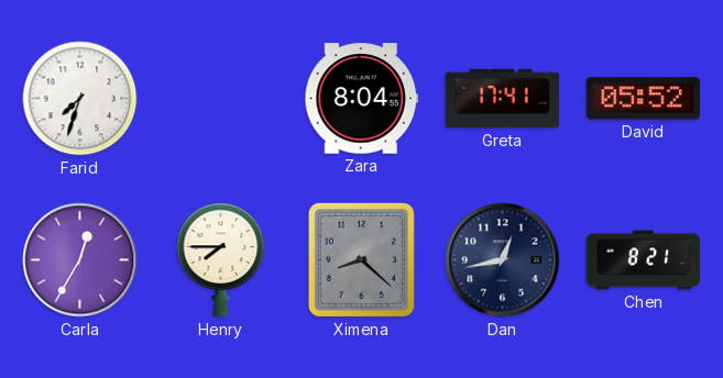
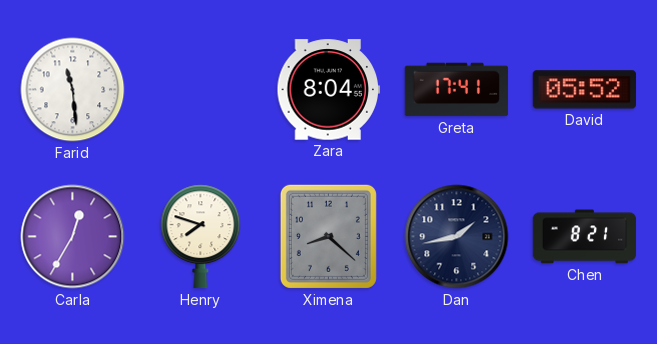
Farid: 7:33 -> 11:29
Henry: 7:45 -> 7:48
Dan: 12:43 -> 1:43
